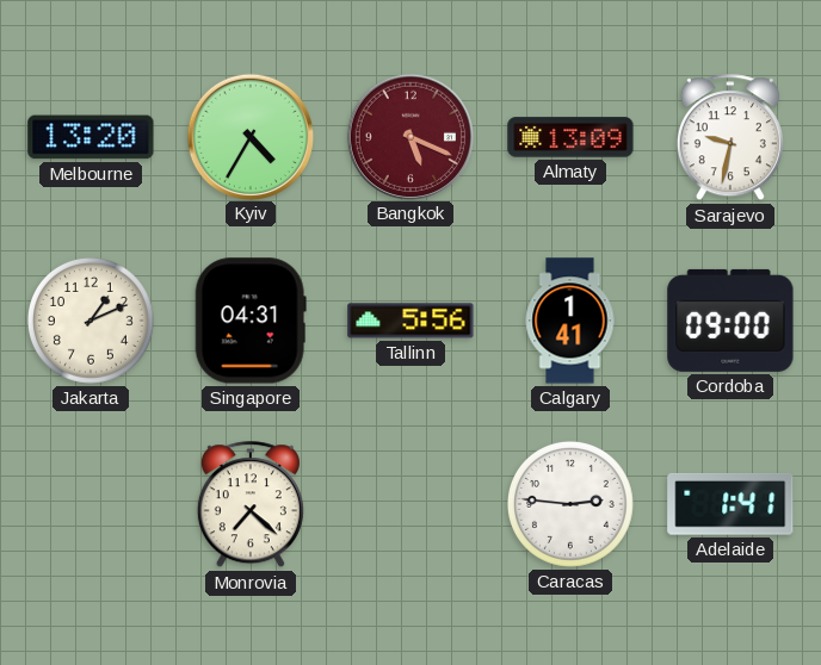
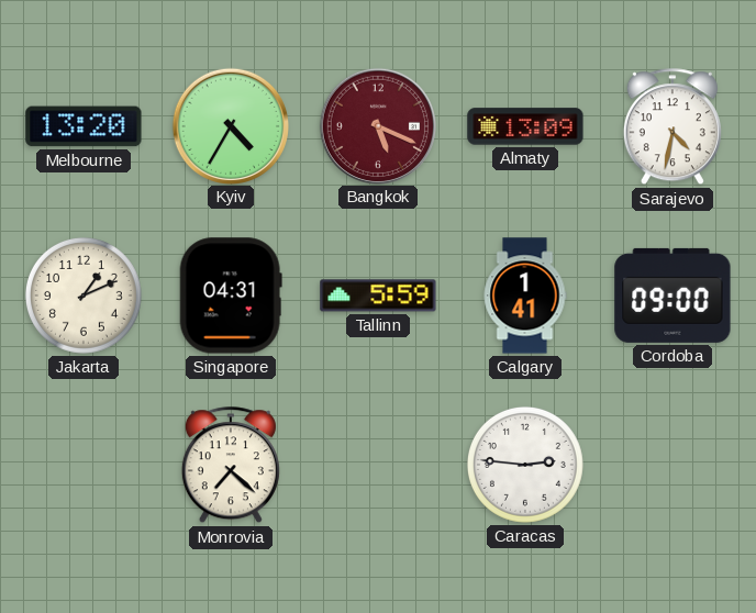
Sarajevo: 9:32 -> 4:32
Tallinn: 5:56 -> 5:59
Adelaide: 1:41 -> none
